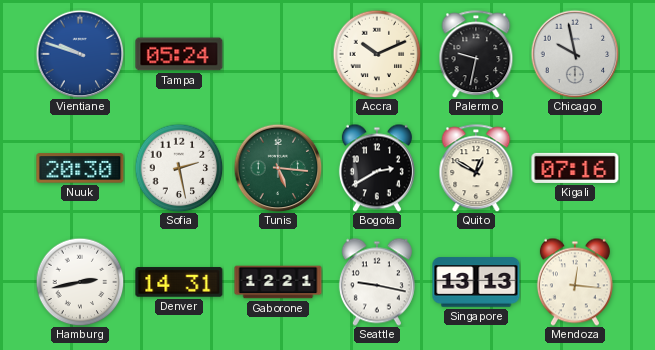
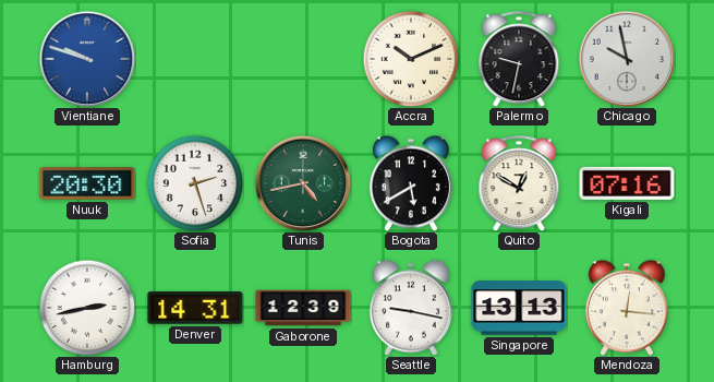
Tampa: 05:24 -> none
Sofia: 2:28 -> 2:27
Tunis: 5:16 -> 4:43
Bogota: 2:40 -> 5:40
Gaborone: 12:21 -> 12:39
